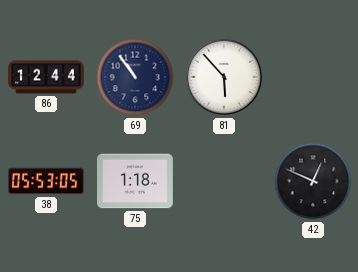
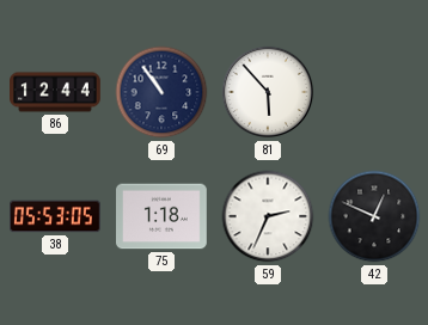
59: none -> 2:34
